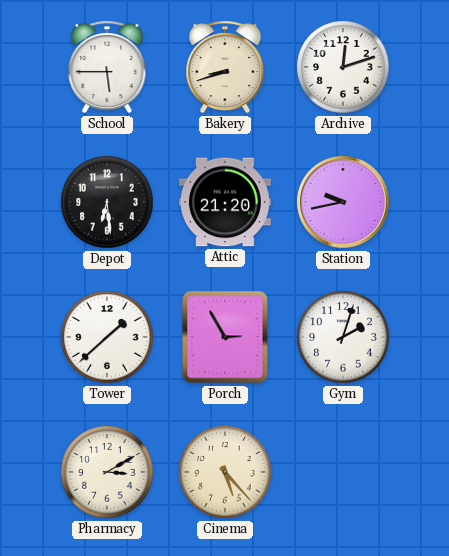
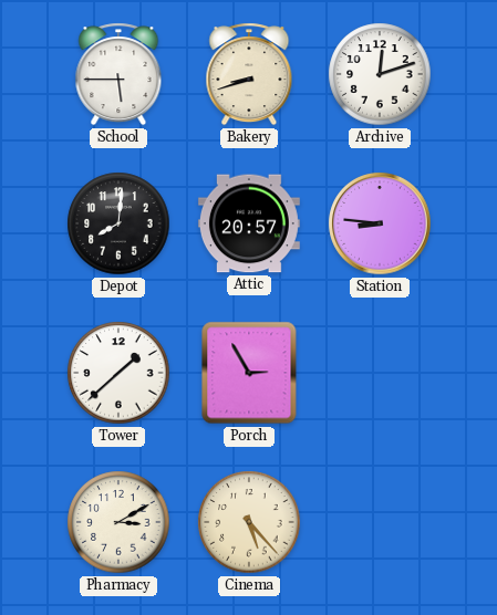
Depot: 6:29 -> 8:01
Attic: 21:20 -> 20:57
Station: 9:43 -> 8:46
Gym: 2:03 -> none
